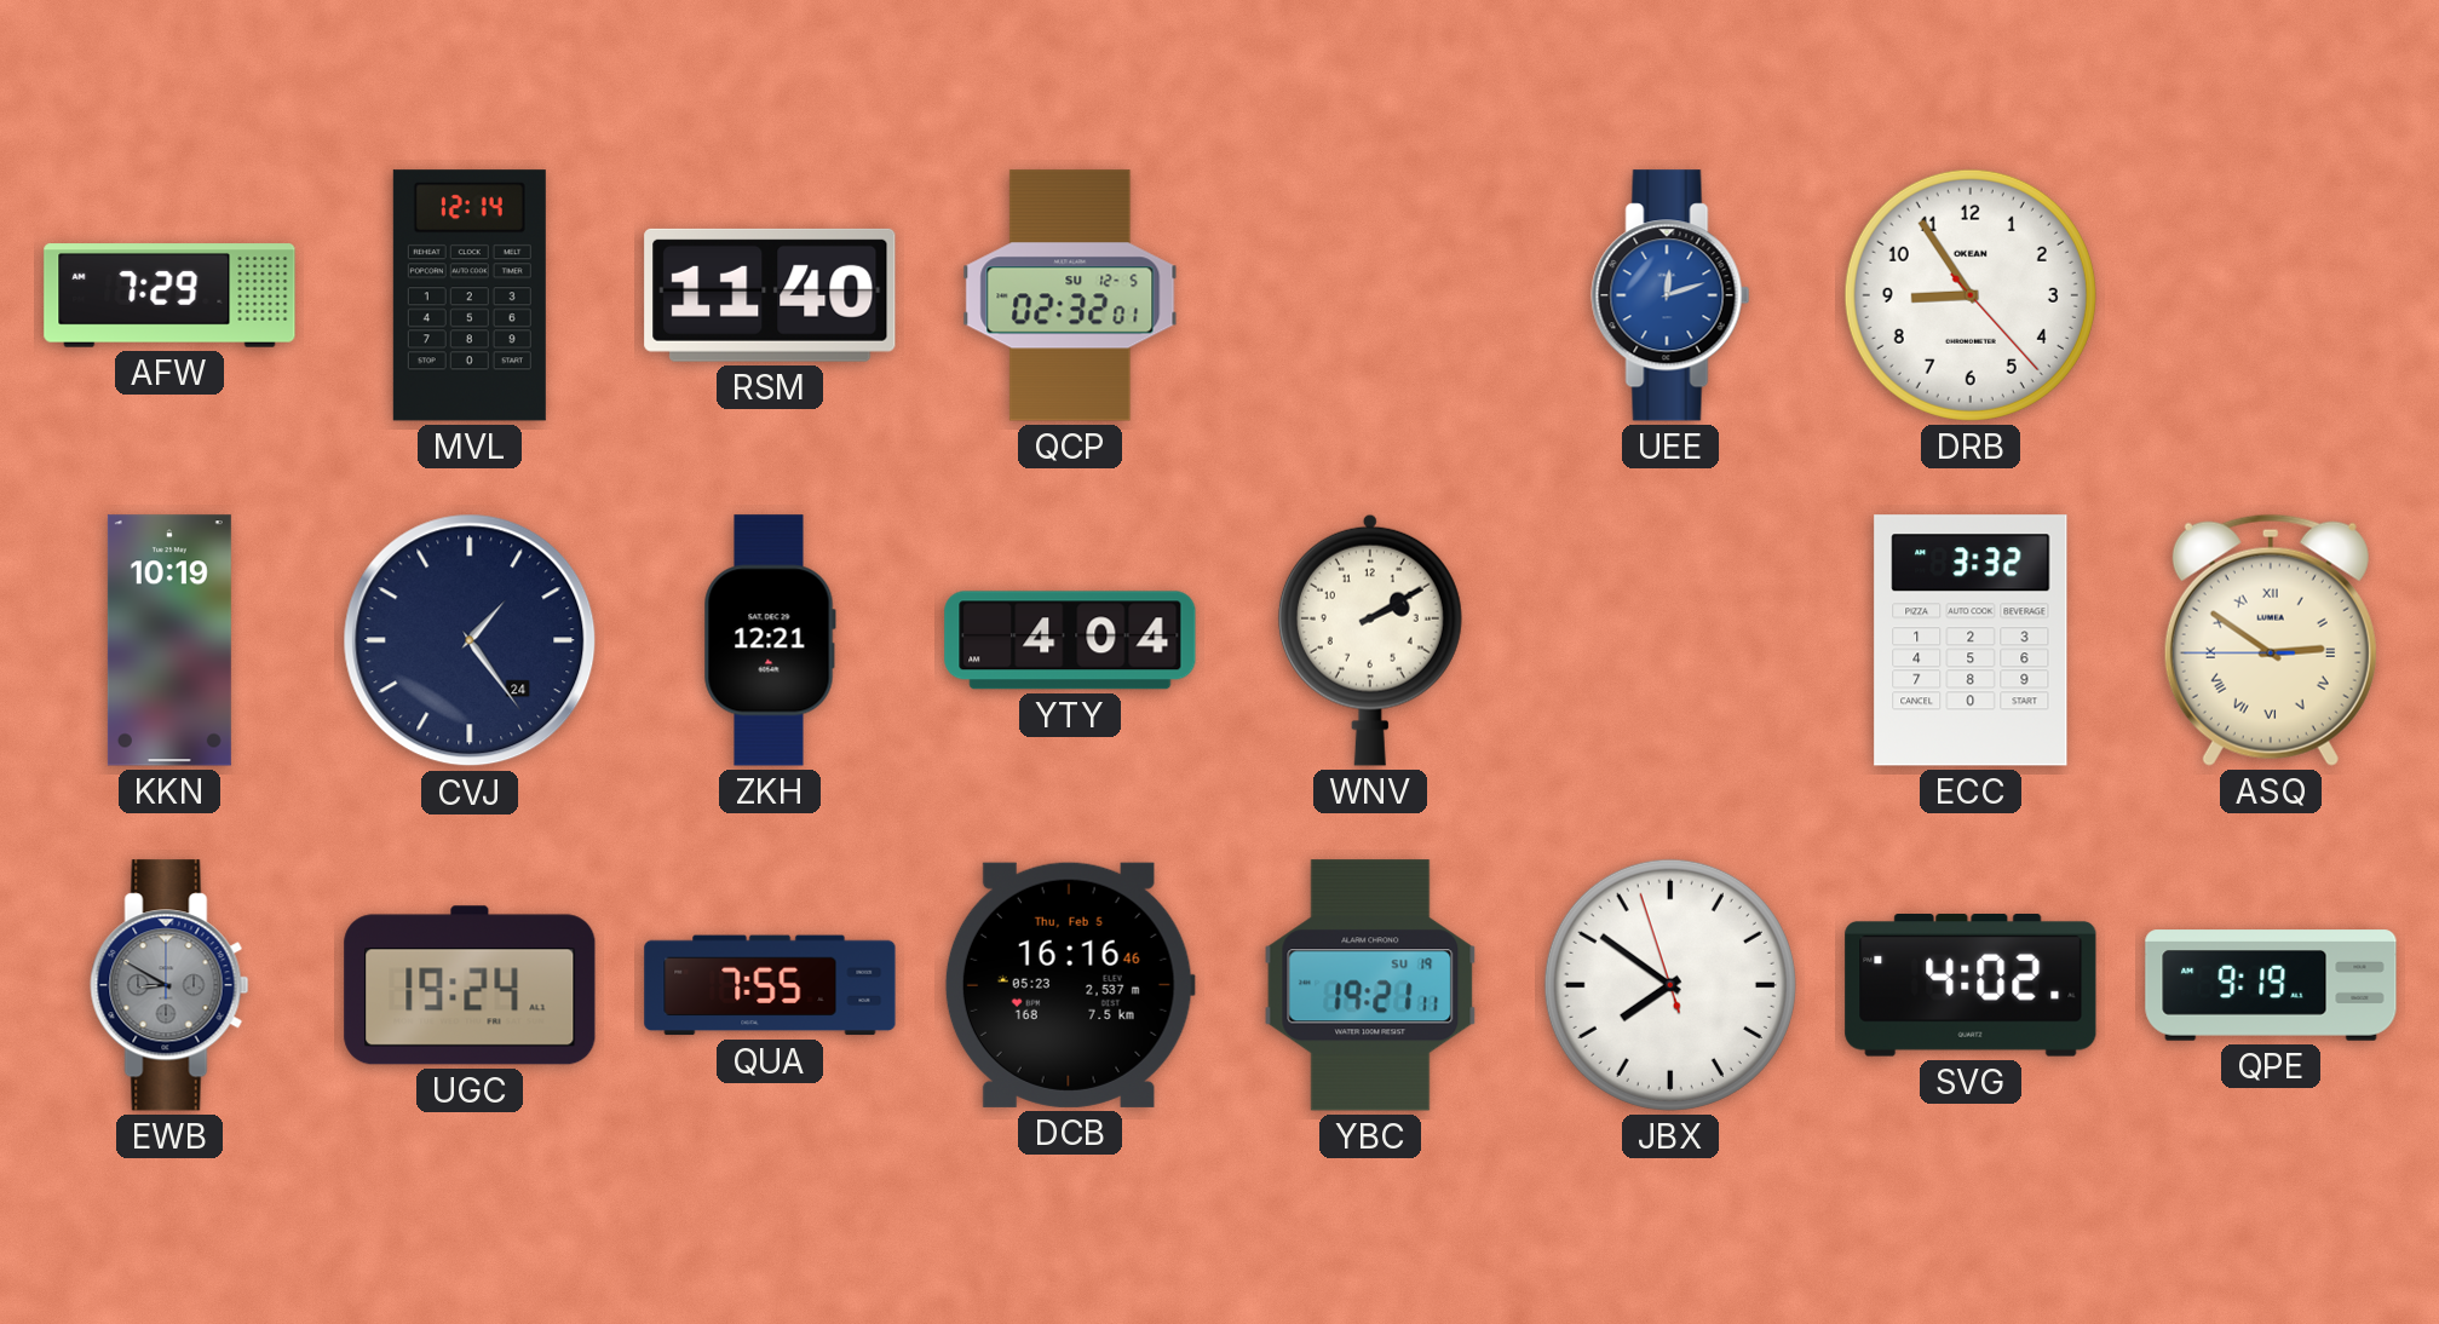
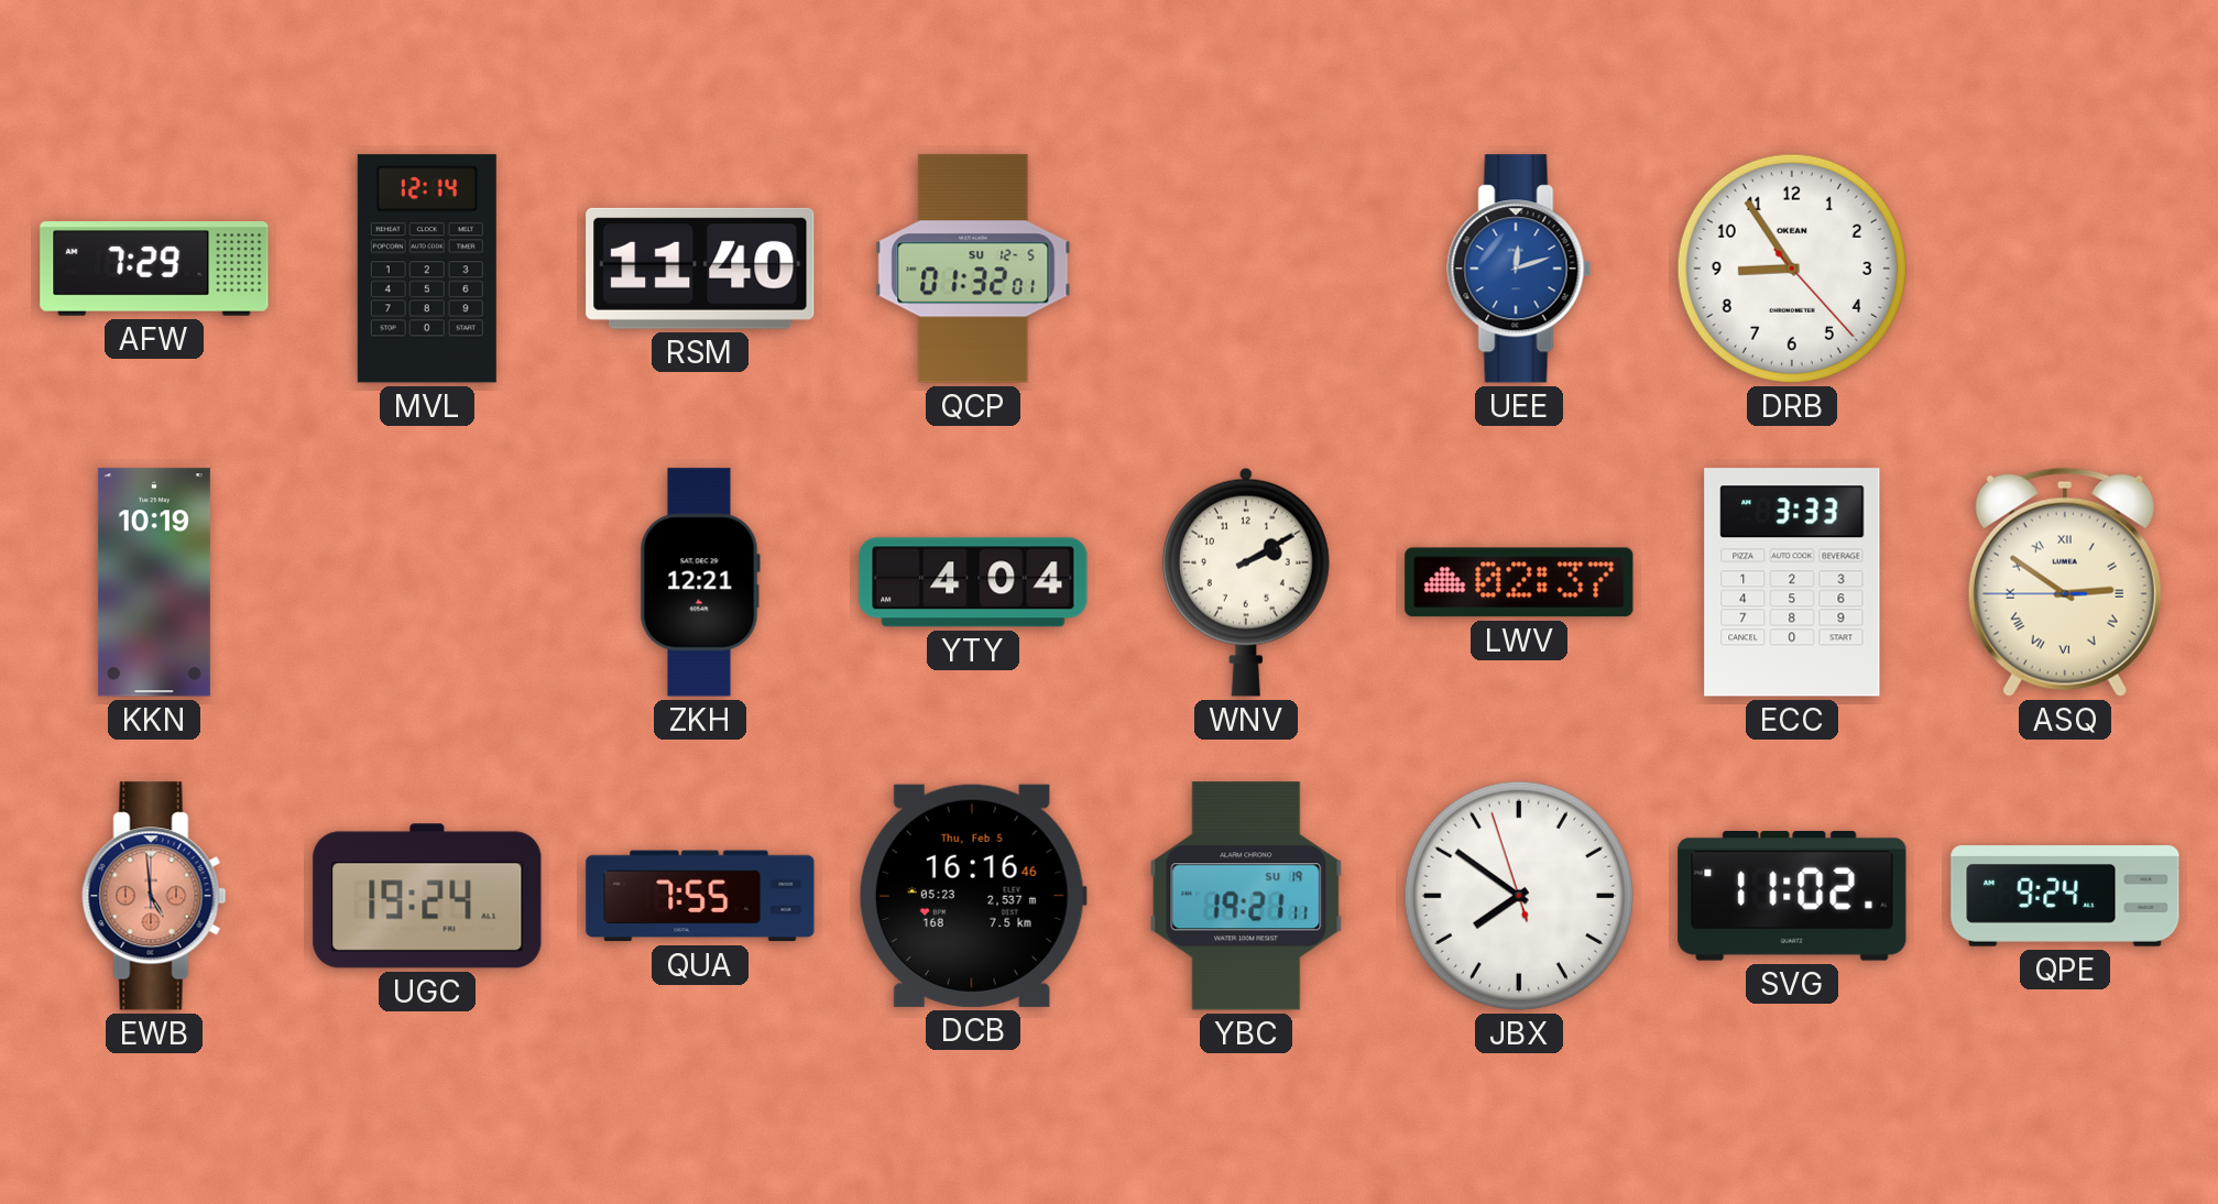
QCP: 02:32 -> 01:32
CVJ: 1:24 -> none
LWV: none -> 02:37
ECC: 3:32 -> 3:33
EWB: 8:50 -> 4:59
EWB dial: grey -> salmon
SVG: 4:02 -> 11:02
QPE: 9:19 -> 9:24
